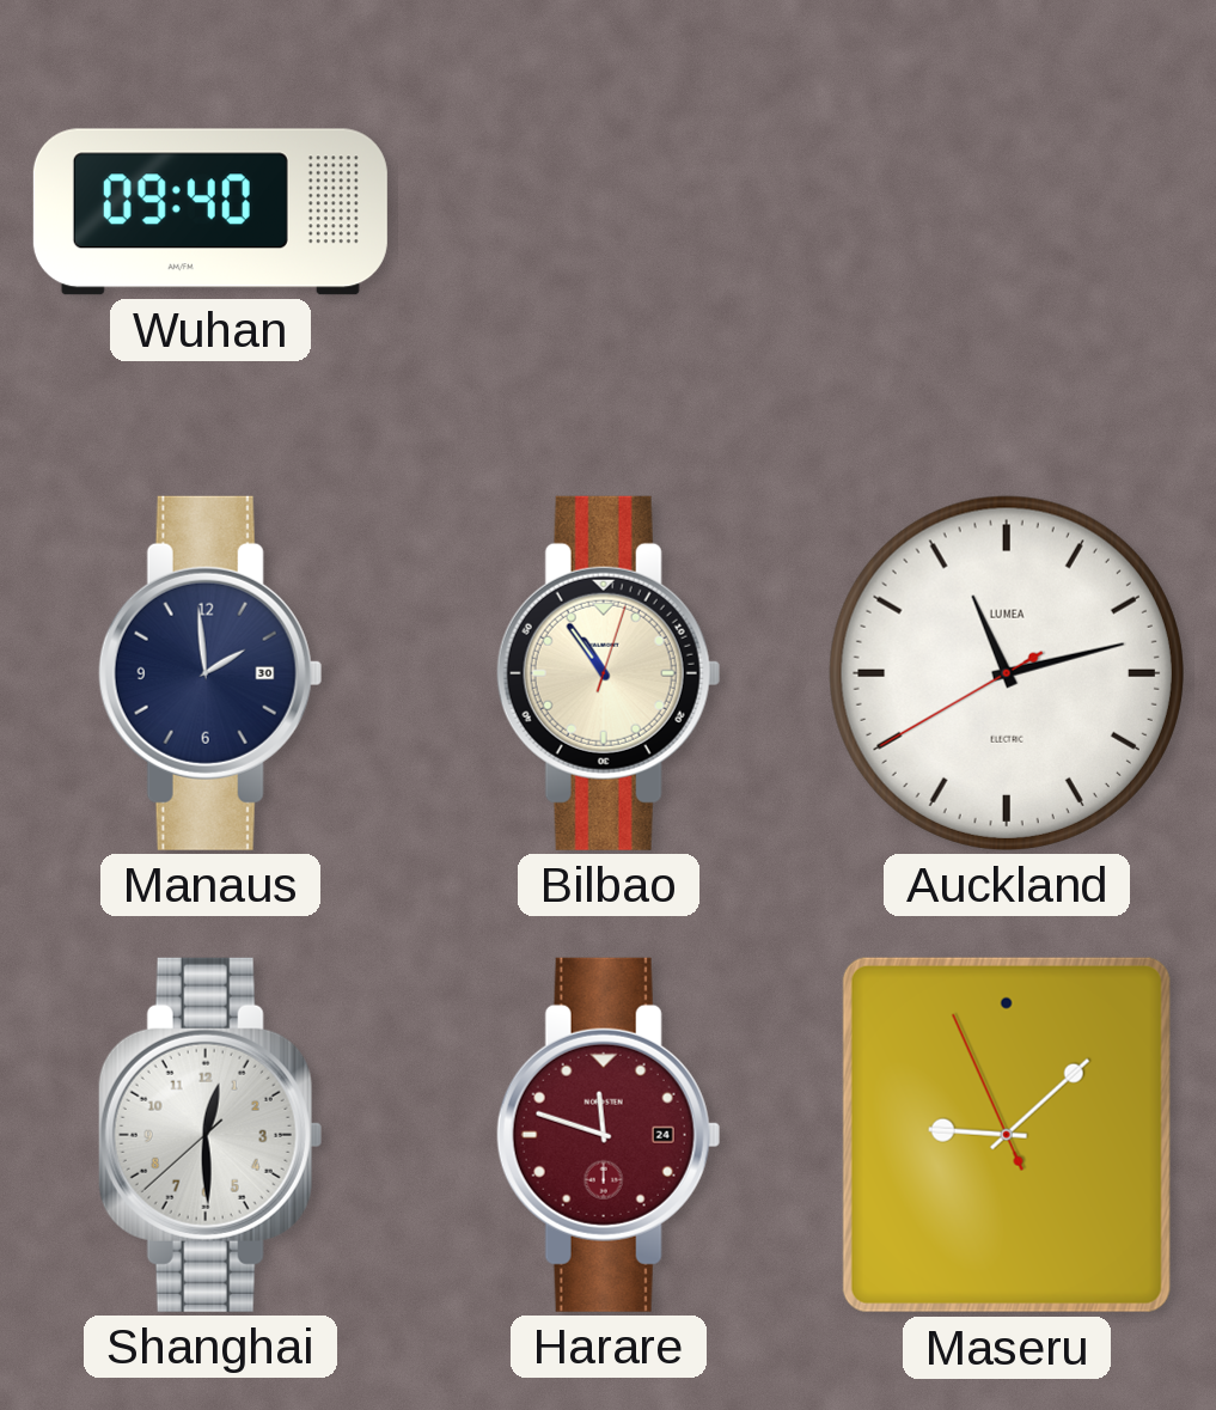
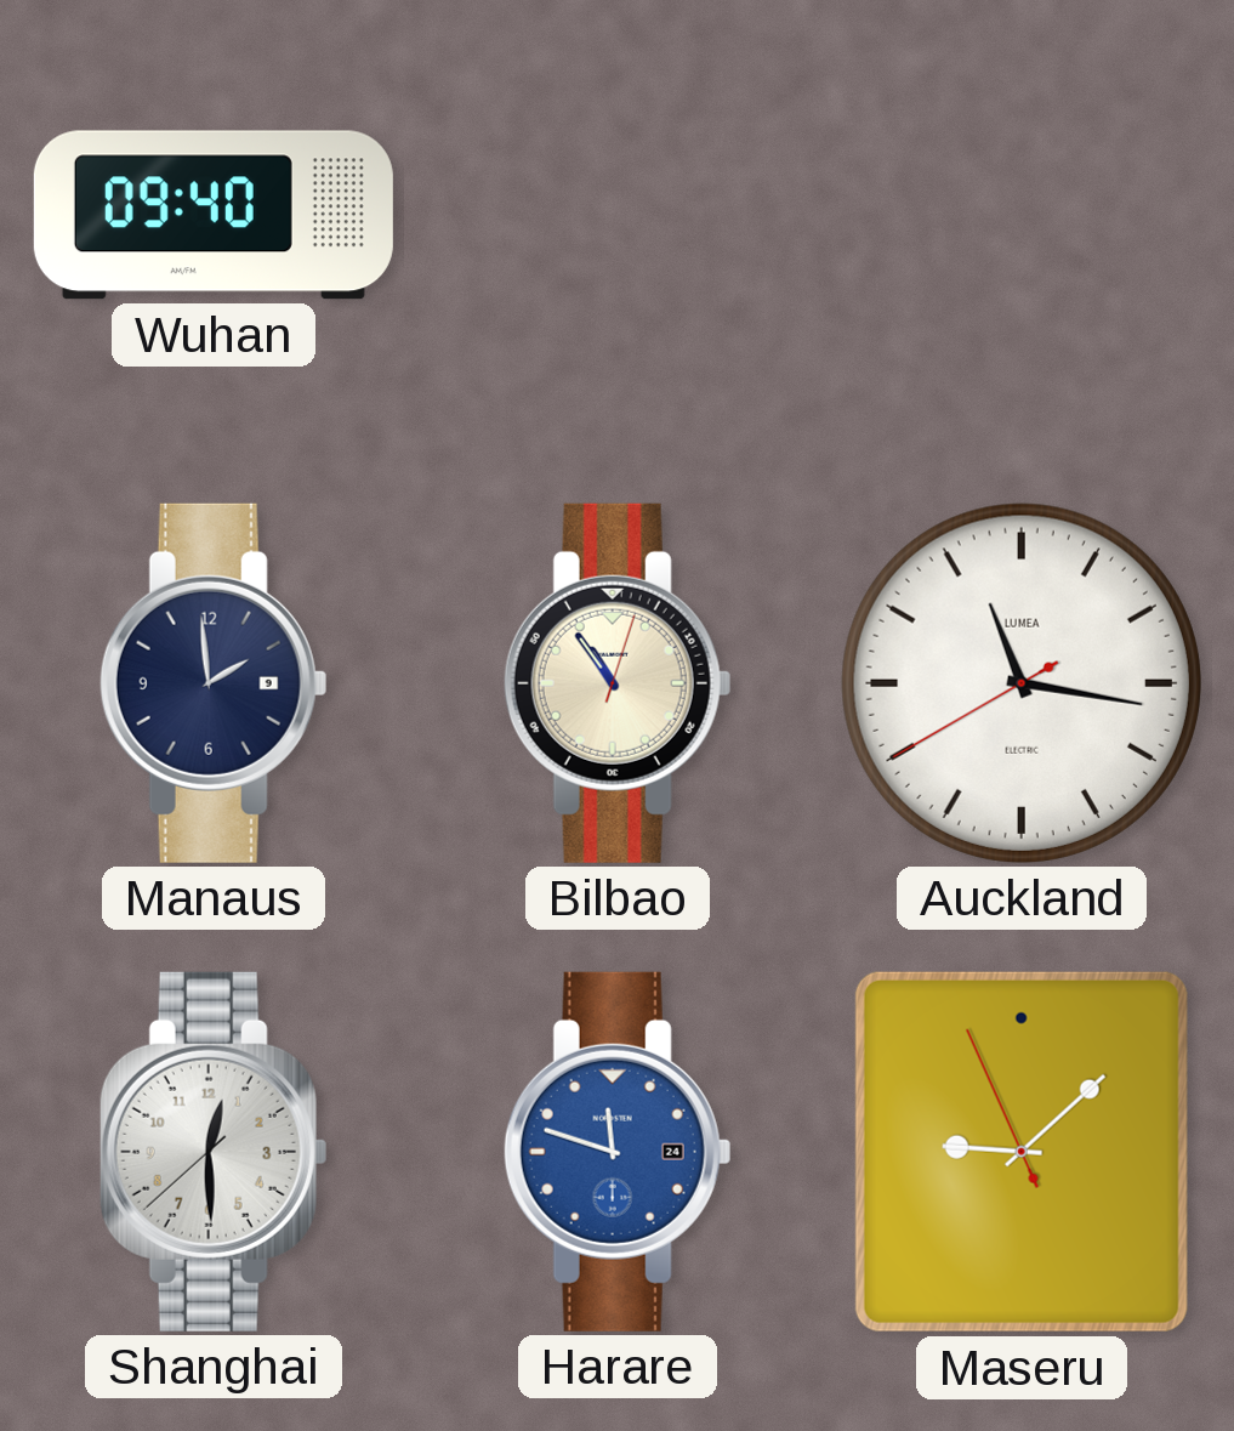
Manaus date: 30 -> 9
Auckland: 11:12 -> 11:16
Harare dial: burgundy -> blue
